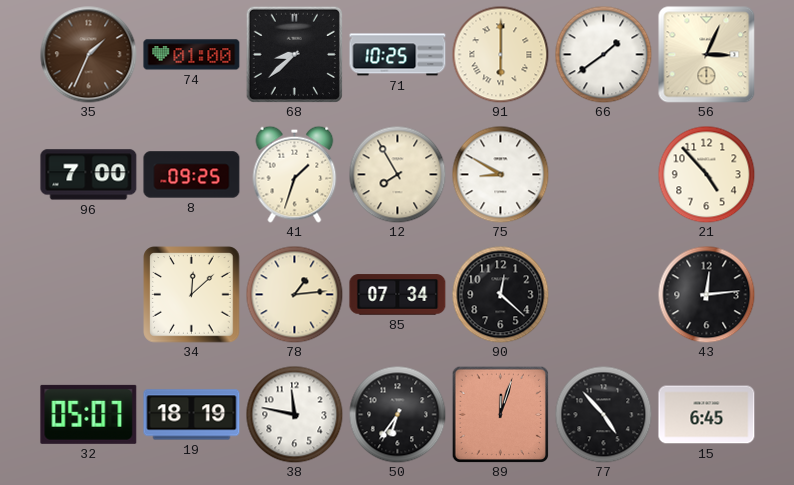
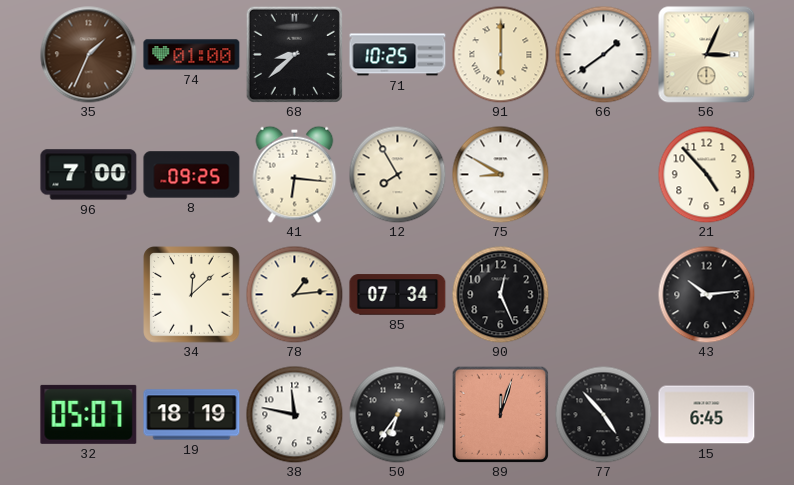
41: 1:33 -> 6:16
90: 12:22 -> 12:26
43: 12:14 -> 10:14
